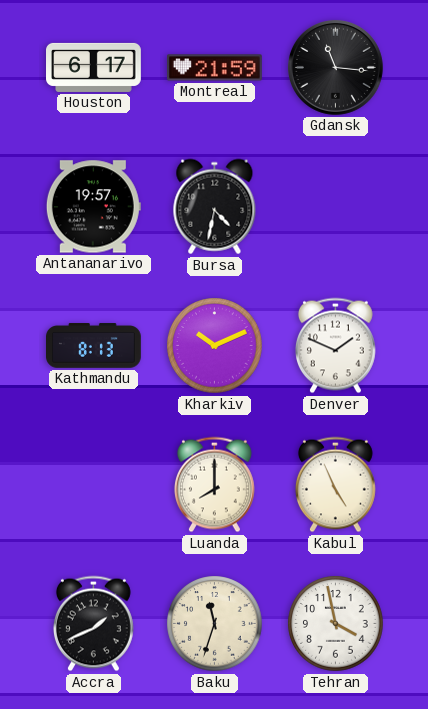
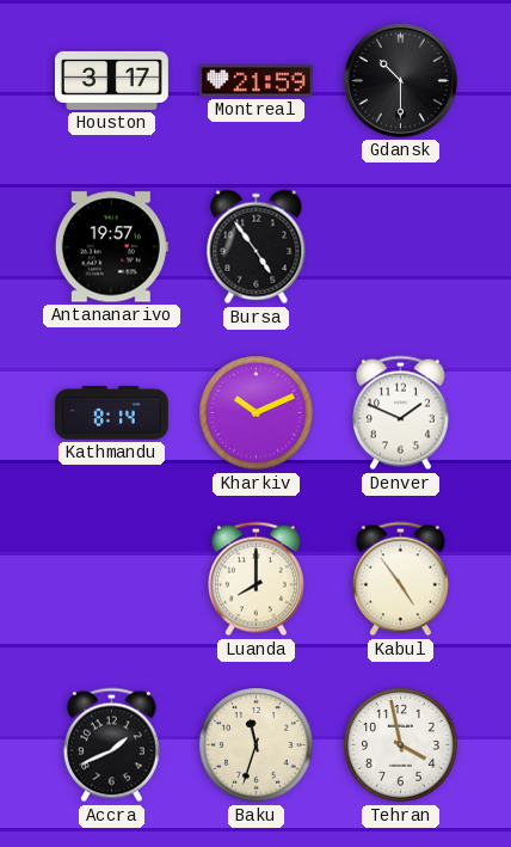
Houston: 6:17 -> 3:17
Gdansk: 11:16 -> 10:30
Bursa: 4:32 -> 4:54
Kathmandu: 8:13 -> 8:14
Kabul: 4:56 -> 4:54
